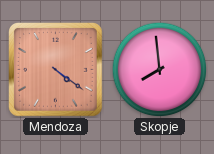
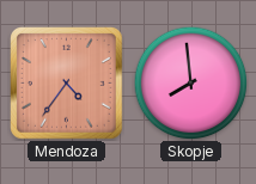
Mendoza: 4:21 -> 4:36
